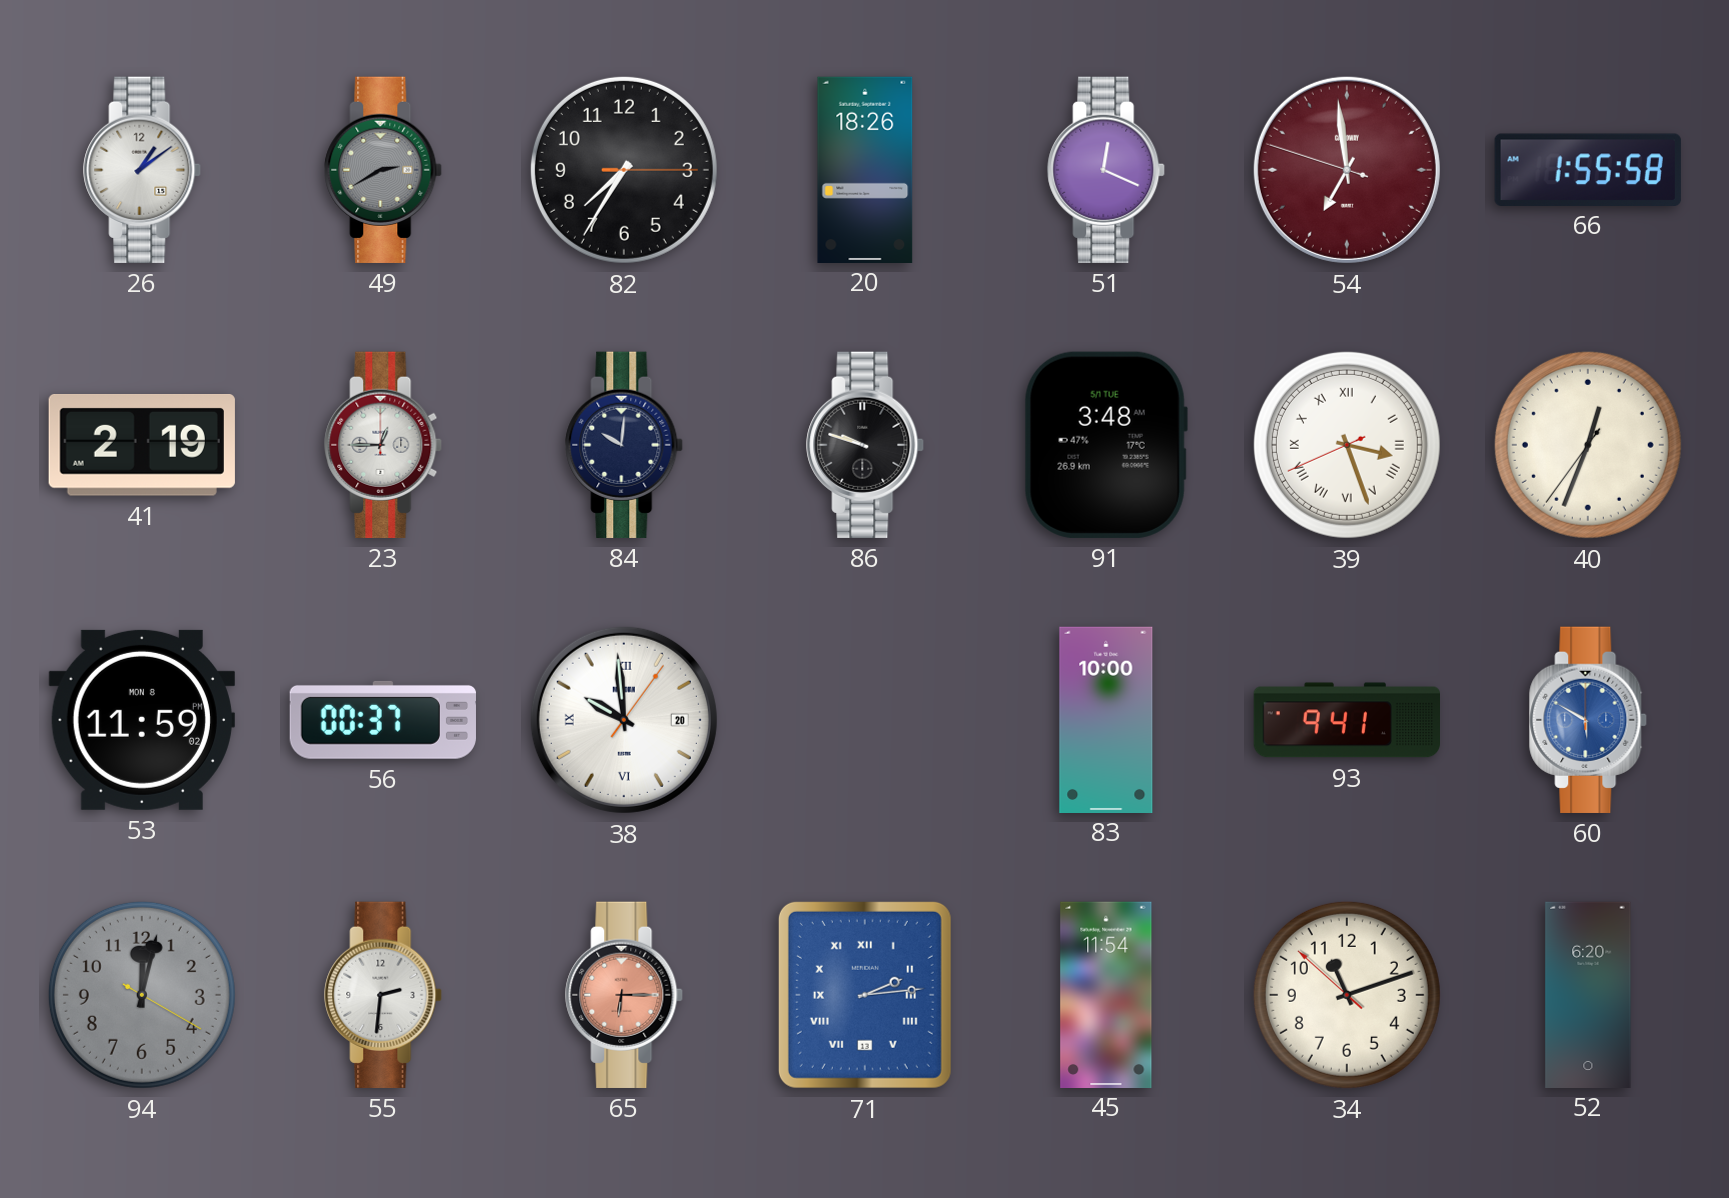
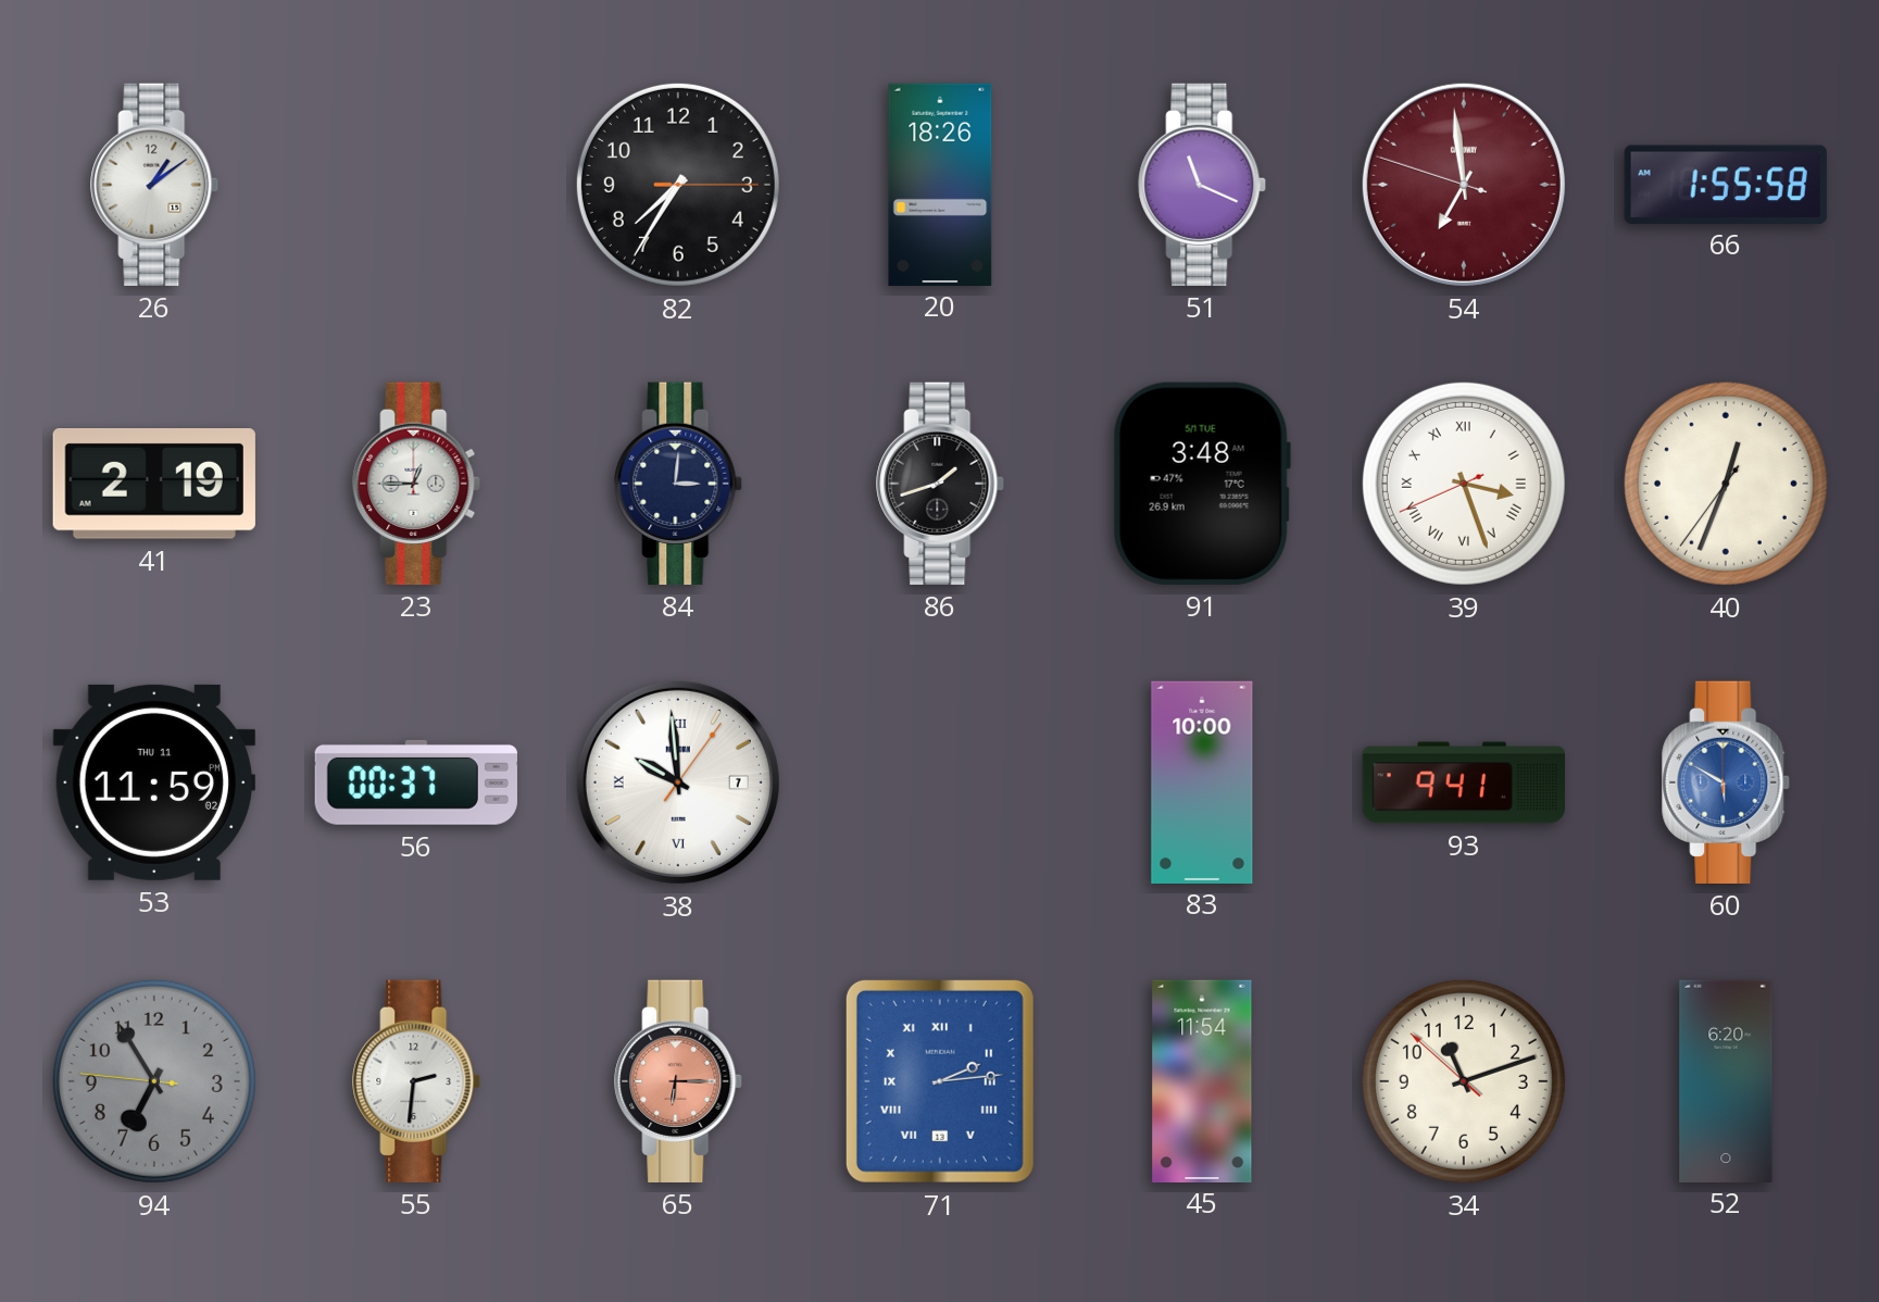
49: 2:40 -> none
51: 12:19 -> 11:19
84: 10:01 -> 3:01
86: 9:48 -> 1:42
53 date: MON 8 -> THU 11
38 date: 20 -> 7
94: 12:02 -> 6:54
